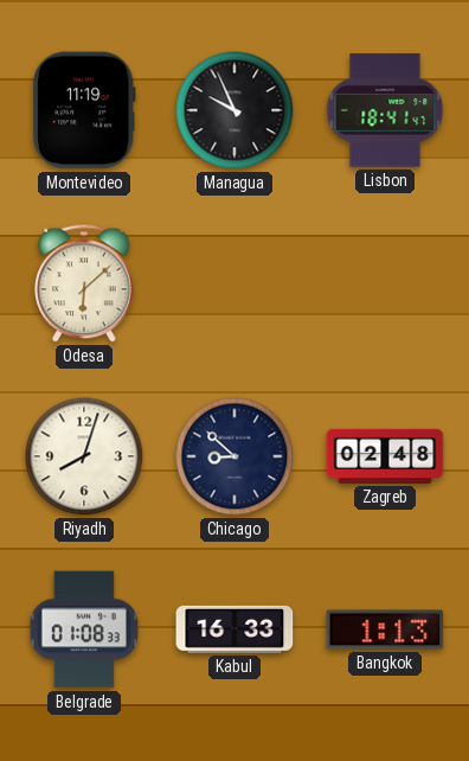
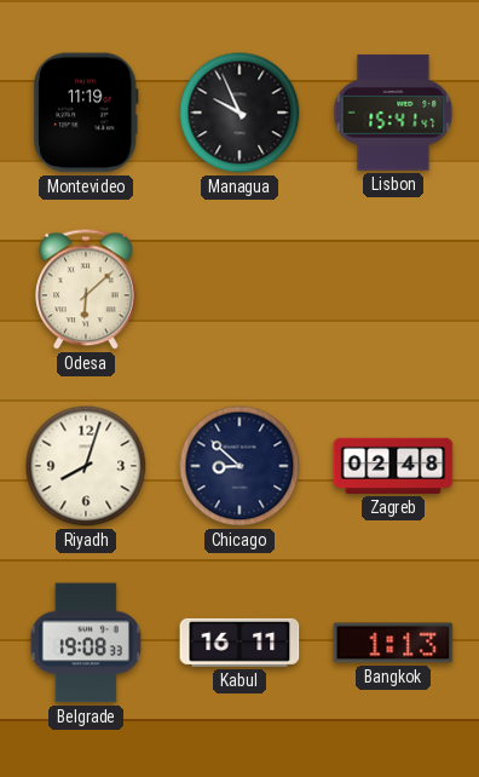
Lisbon: 18:41 -> 15:41
Belgrade: 01:08 -> 19:08
Kabul: 16:33 -> 16:11
